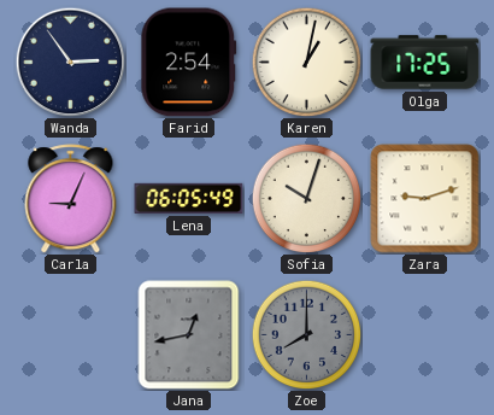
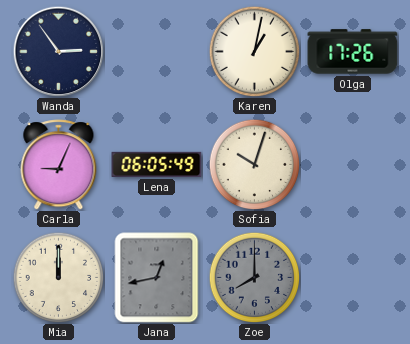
Farid: 2:54 -> none
Olga: 17:25 -> 17:26
Zara: 9:12 -> none
Mia: none -> 12:00
